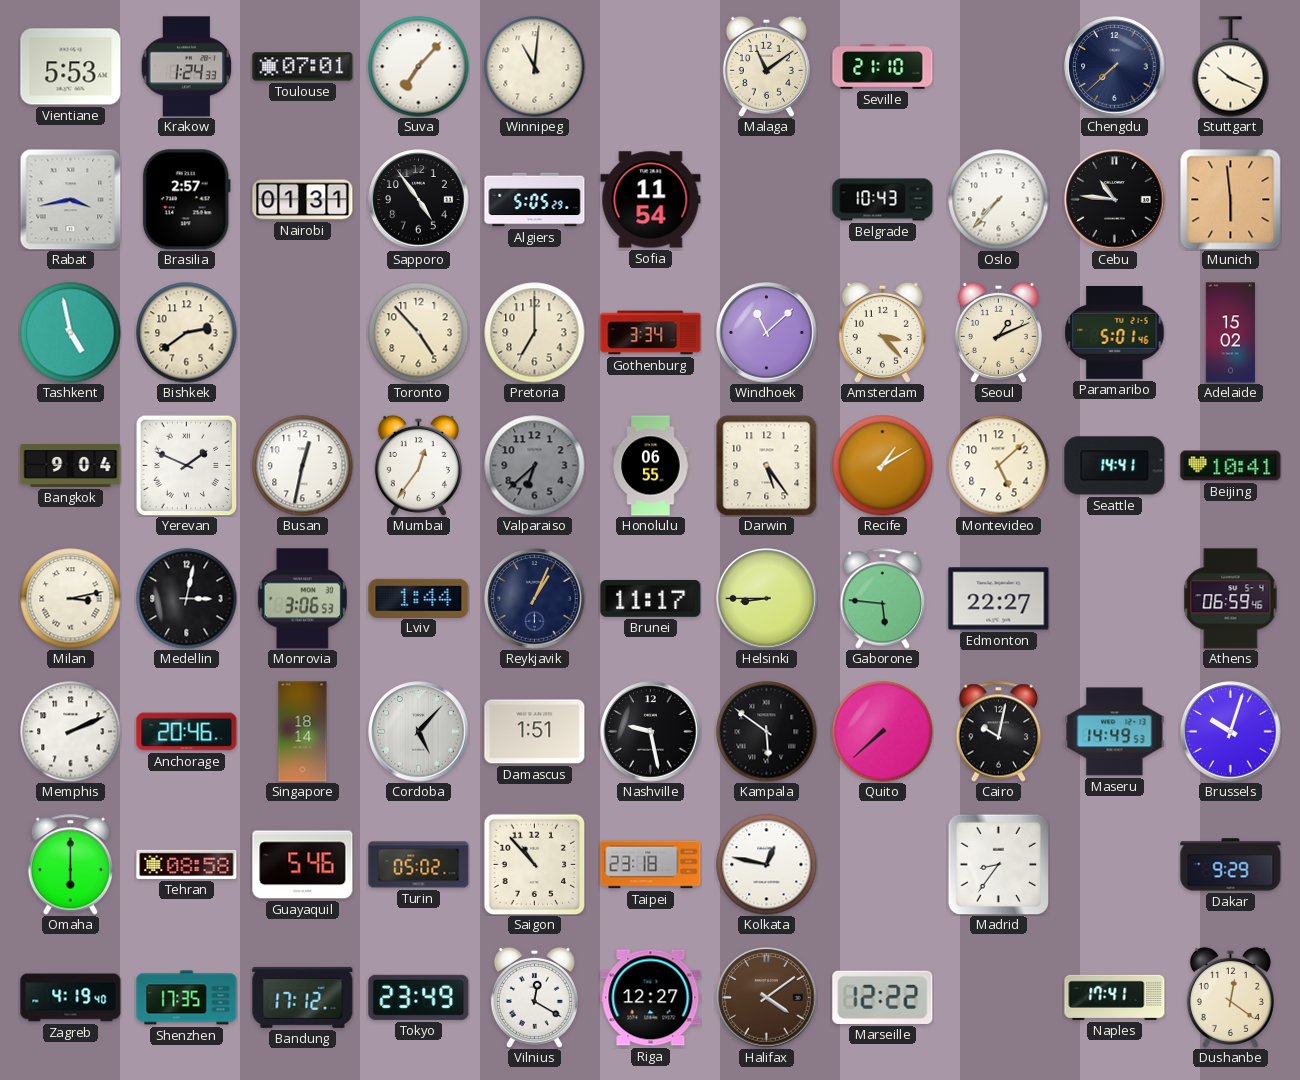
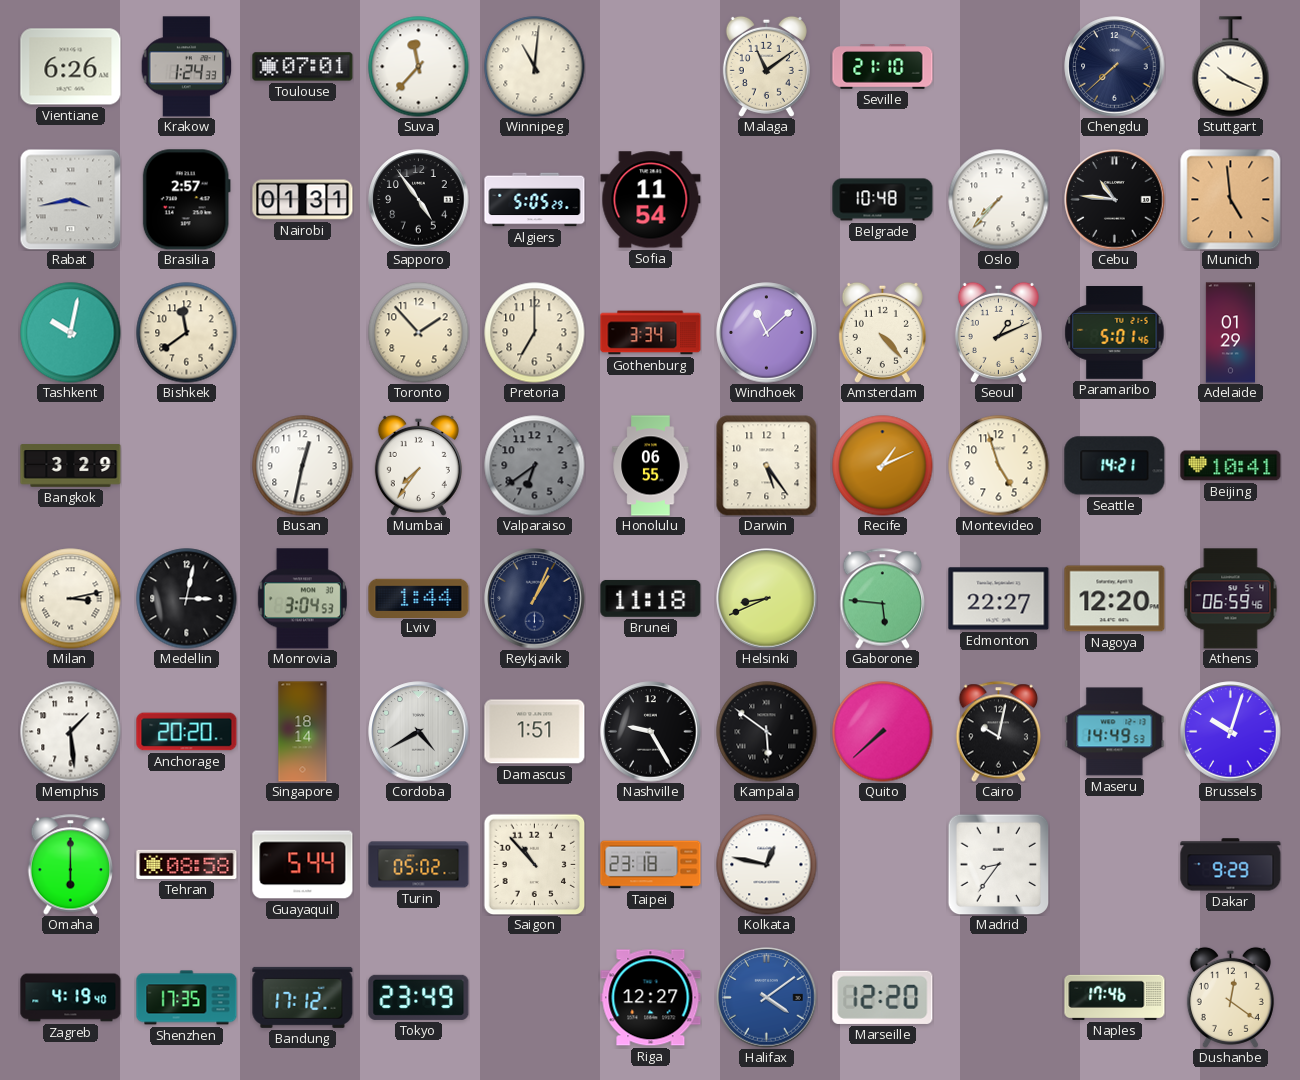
Vientiane: 5:53 -> 6:26
Suva: 7:07 -> 11:37
Belgrade: 10:43 -> 10:48
Munich: 5:59 -> 4:59
Tashkent: 4:58 -> 10:02
Bishkek: 2:39 -> 11:39
Toronto: 4:53 -> 1:53
Amsterdam: 3:23 -> 4:23
Adelaide: 15:02 -> 01:29
Bangkok: 9:04 -> 3:29
Yerevan: 1:49 -> none
Mumbai: 12:36 -> 7:36
Valparaiso: 6:38 -> 6:39
Recife: 1:10 -> 1:11
Montevideo: 5:08 -> 4:57
Seattle: 14:41 -> 14:21
Monrovia: 3:06 -> 3:04
Brunei: 11:17 -> 11:18
Helsinki: 8:45 -> 8:41
Nagoya: none -> 12:20
Memphis: 2:11 -> 1:29
Anchorage: 20:46 -> 20:20
Cordoba: 5:07 -> 4:40
Nashville: 9:28 -> 9:25
Guayaquil: 5:46 -> 5:44
Vilnius: 12:20 -> none
Halifax dial: brown -> blue
Marseille: 12:22 -> 12:20
Naples: 17:41 -> 17:46
